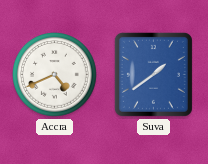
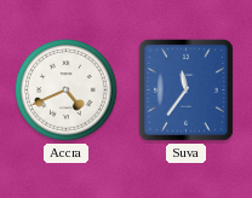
Suva: 1:39 -> 11:36
